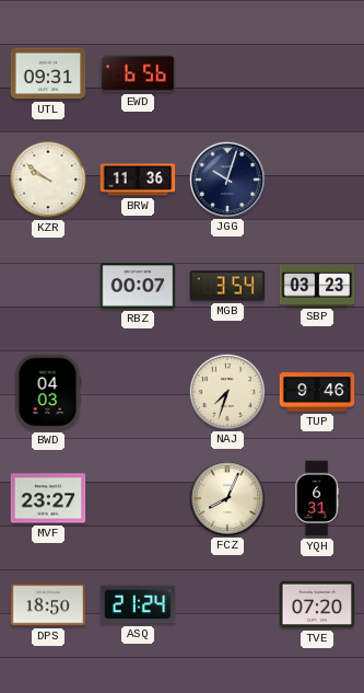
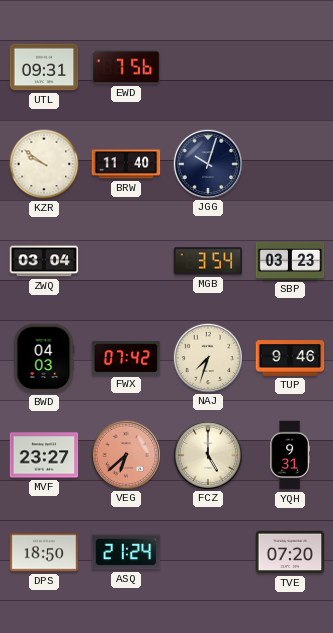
EWD: 6:56 -> 7:56
BRW: 11:36 -> 11:40
ZWQ: none -> 03:04
RBZ: 00:07 -> none
FWX: none -> 07:42
VEG: none -> 6:38
FCZ: 8:04 -> 5:00
YQH: 6:31 -> 9:31
